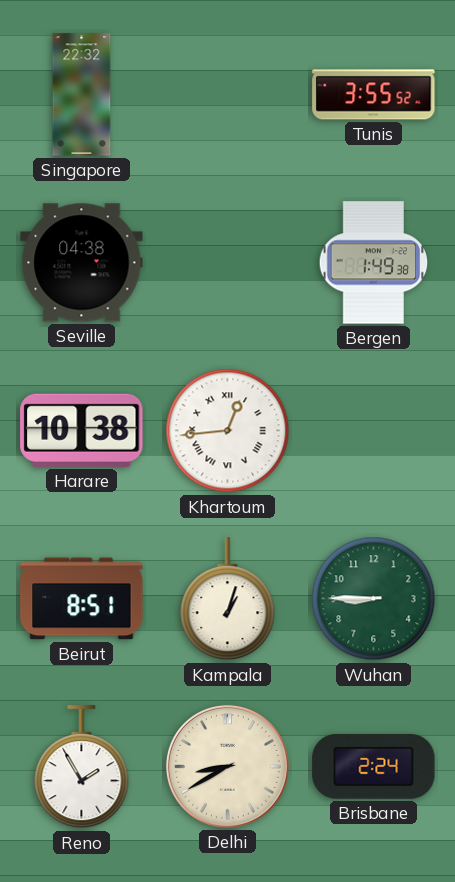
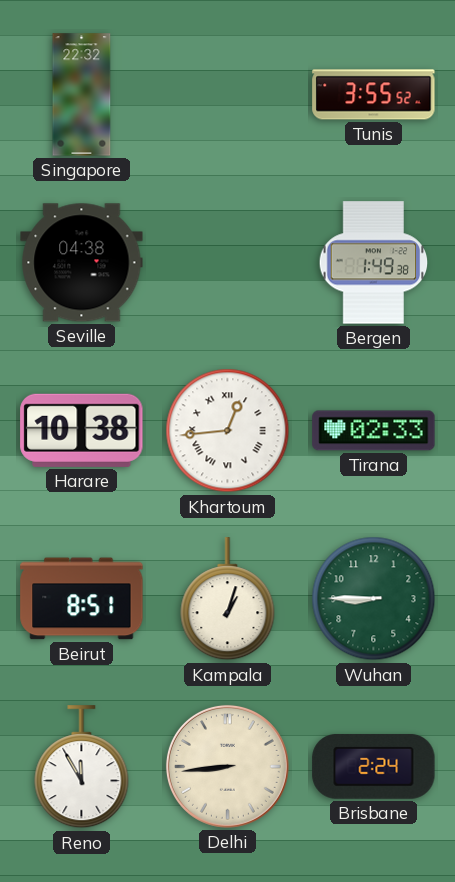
Tirana: none -> 02:33
Reno: 1:55 -> 11:55
Delhi: 8:40 -> 8:44
